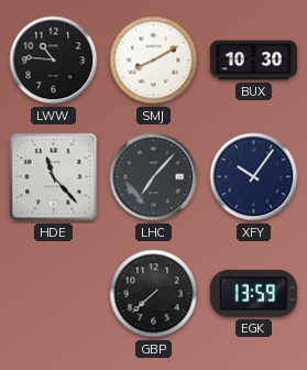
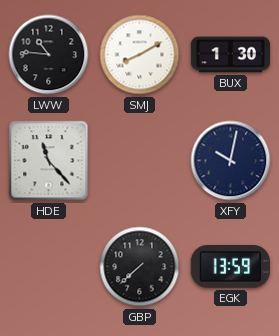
BUX: 10:30 -> 1:30
LHC: 7:07 -> none
XFY: 10:06 -> 10:02
